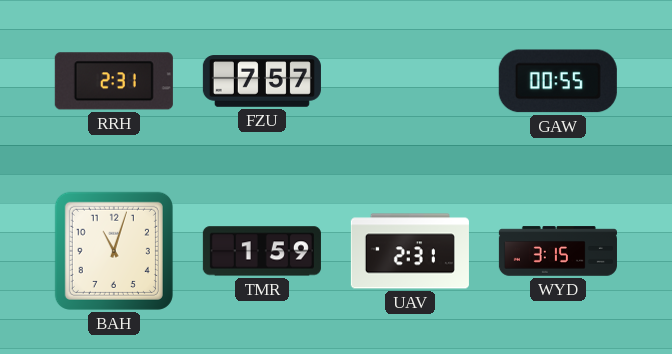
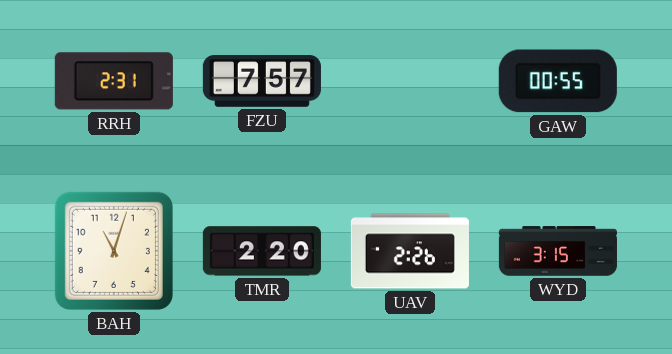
TMR: 1:59 -> 2:20
UAV: 2:31 -> 2:26
